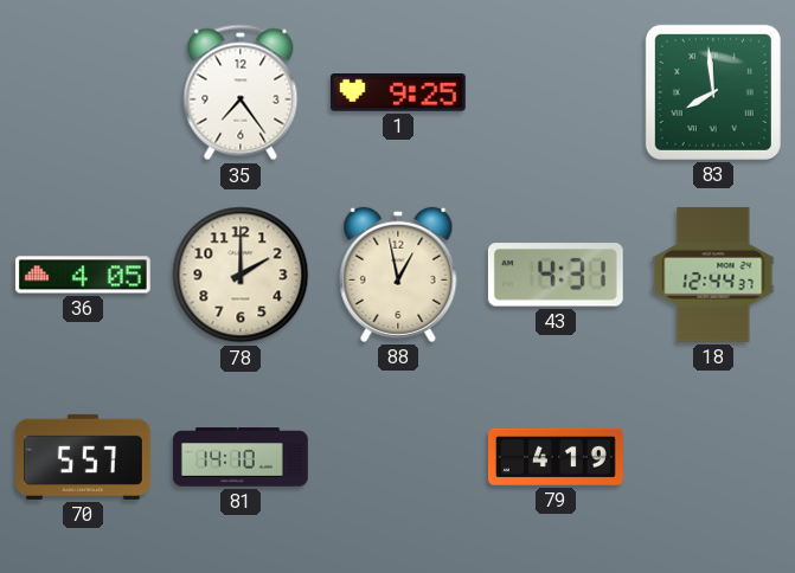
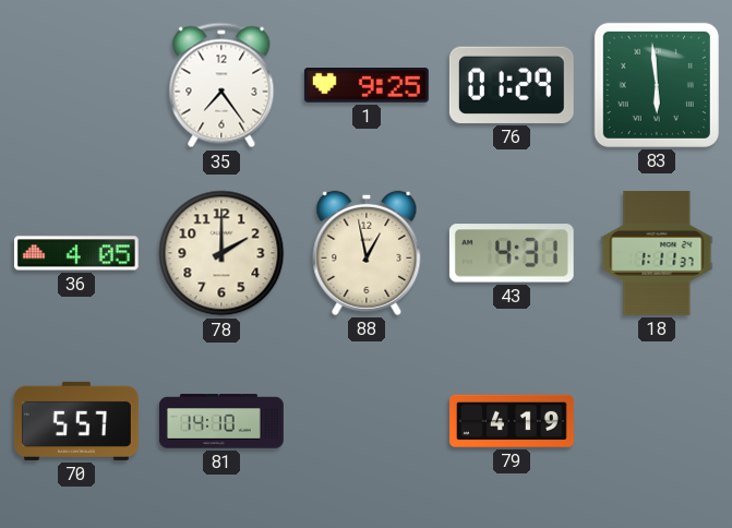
76: none -> 01:29
83: 7:59 -> 5:59
18: 12:44 -> 1:11
